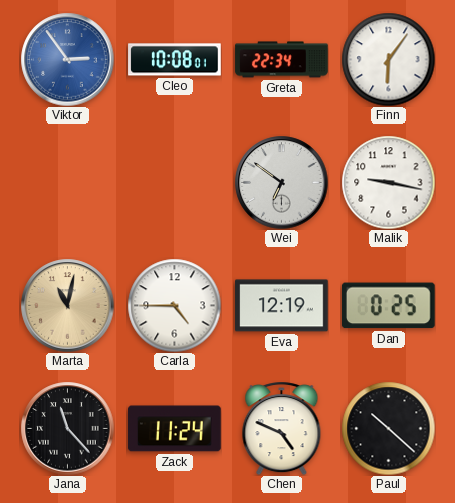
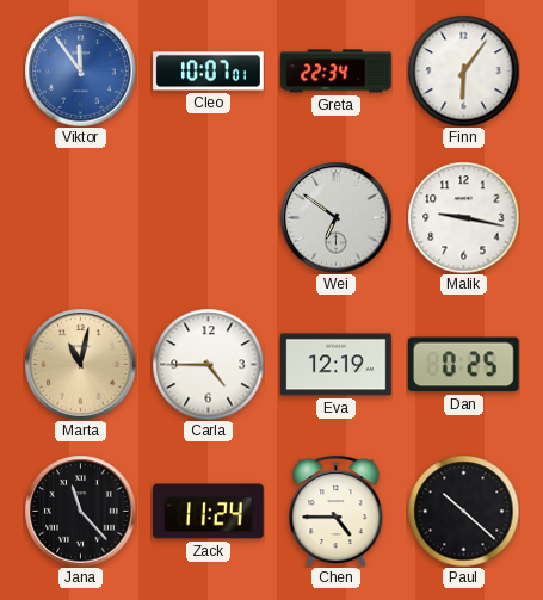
Viktor: 2:54 -> 11:54
Cleo: 10:08 -> 10:07
Chen: 4:49 -> 4:45
